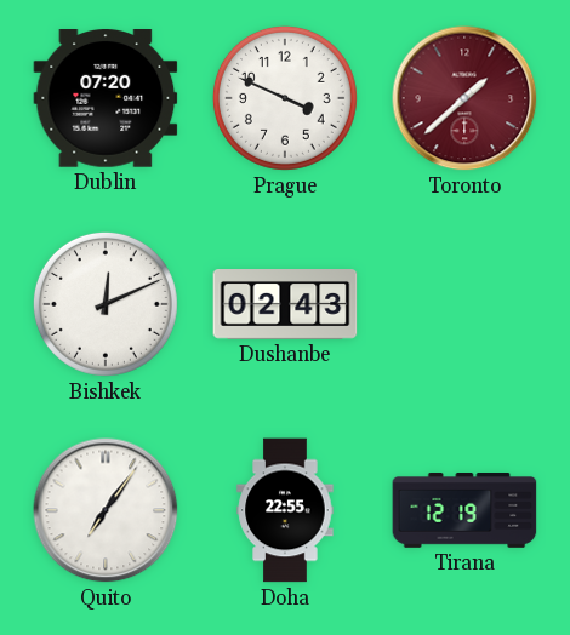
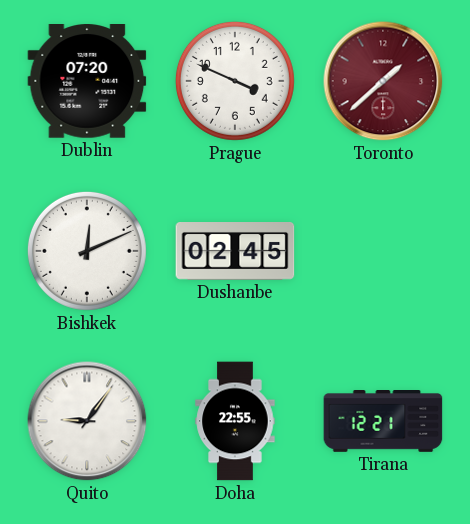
Dushanbe: 02:43 -> 02:45
Quito: 7:06 -> 9:06
Tirana: 12:19 -> 12:21
